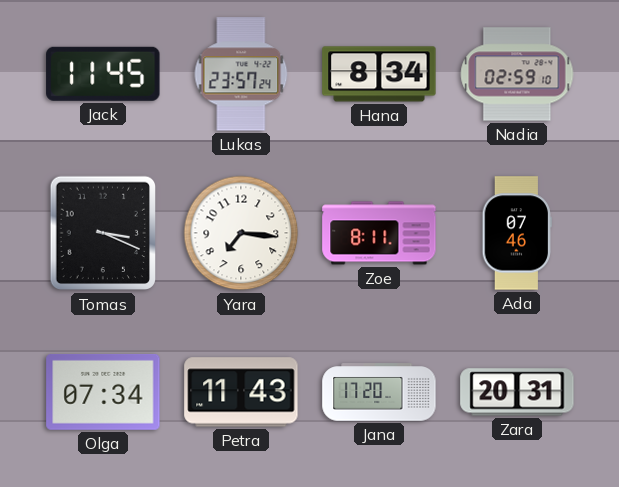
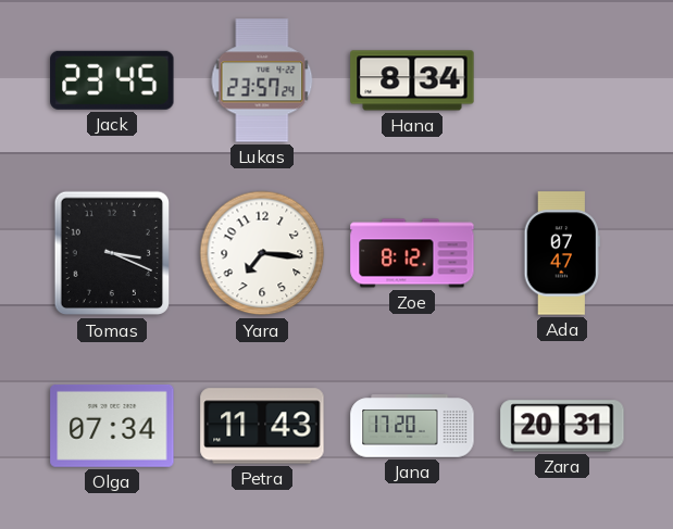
Jack: 11:45 -> 23:45
Nadia: 02:59 -> none
Zoe: 8:11 -> 8:12
Ada: 07:46 -> 07:47
